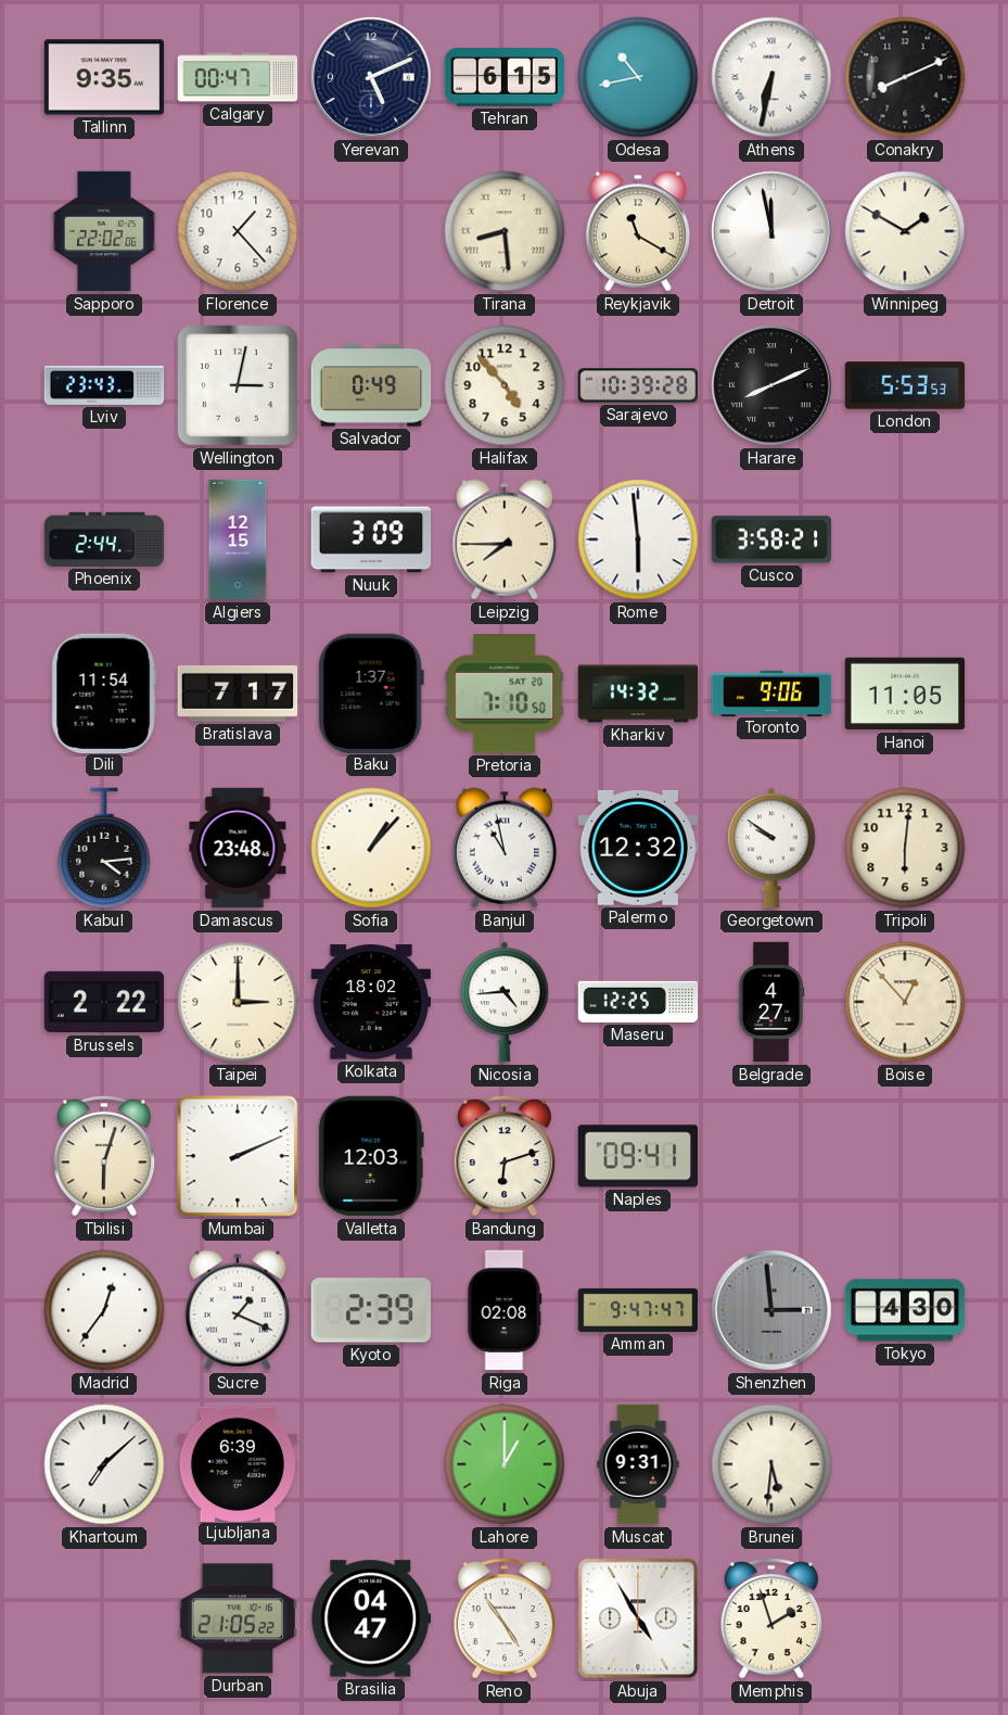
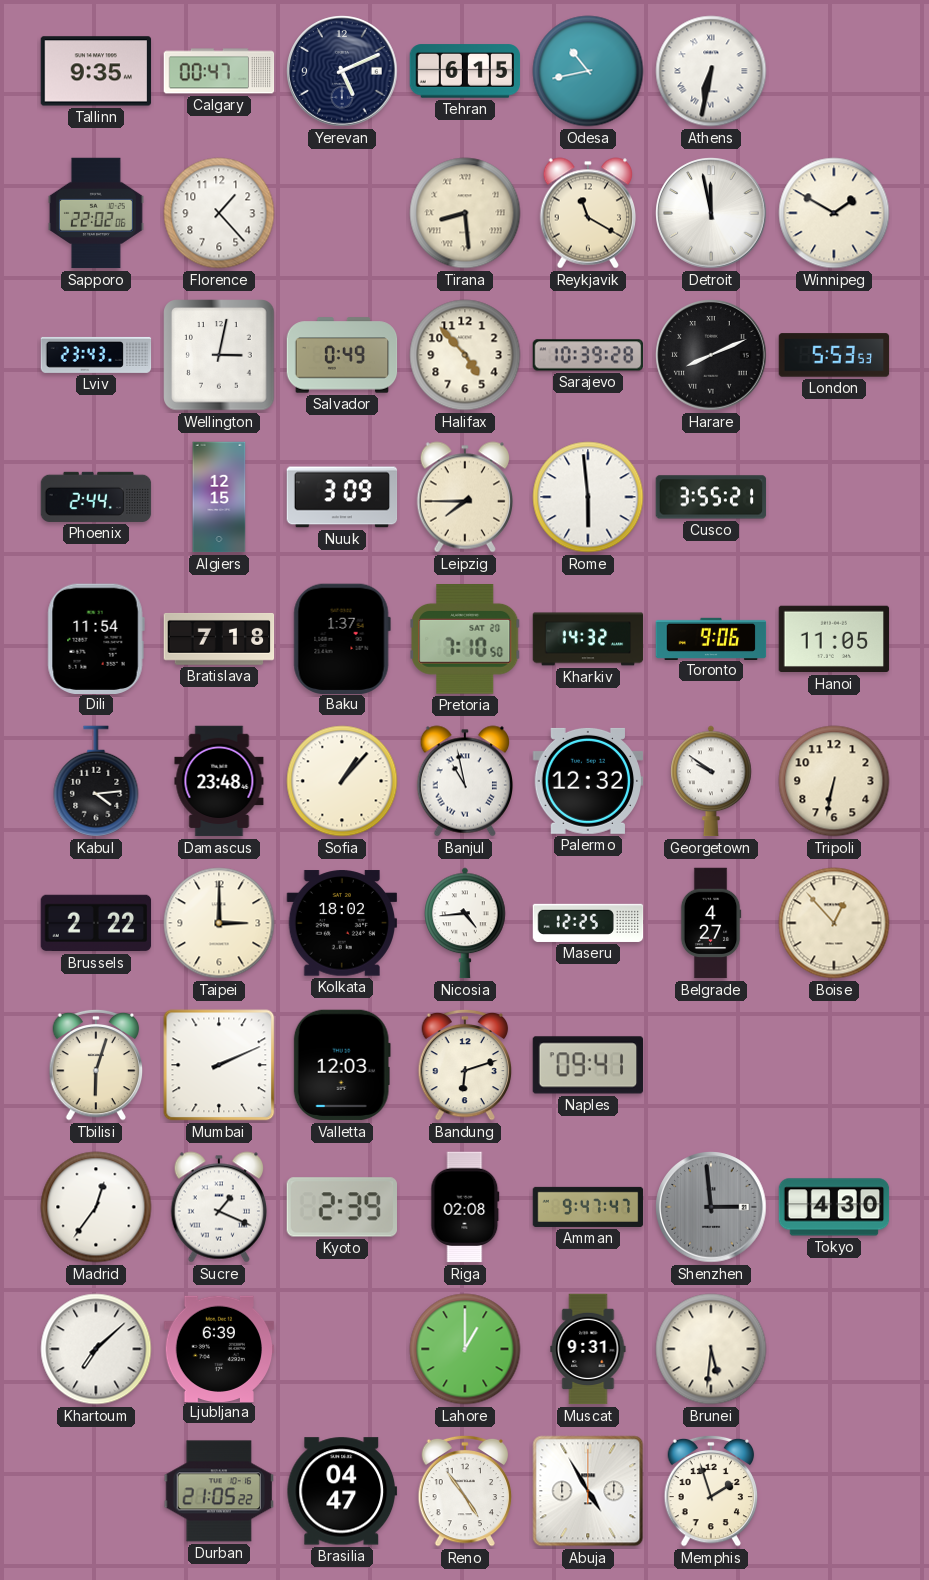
Conakry: 8:11 -> none
Cusco: 3:58 -> 3:55
Bratislava: 7:17 -> 7:18
Tripoli: 6:01 -> 6:32
